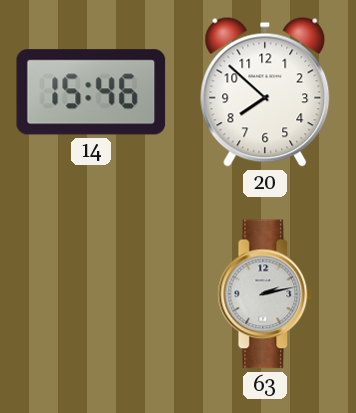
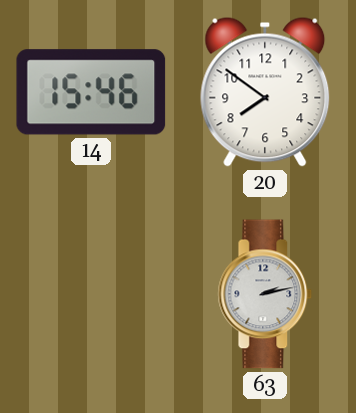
20: 7:52 -> 7:51
